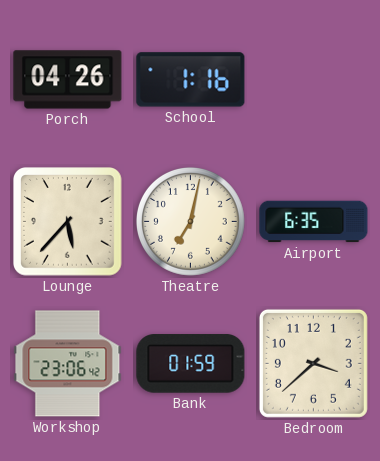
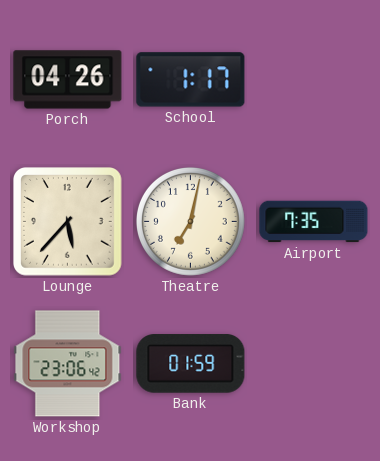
School: 1:16 -> 1:17
Airport: 6:35 -> 7:35
Bedroom: 3:38 -> none
